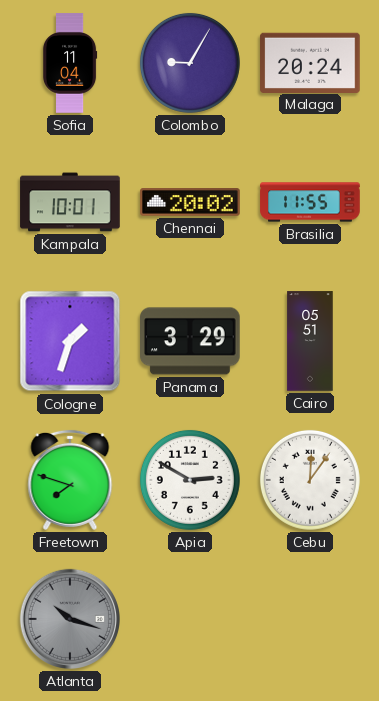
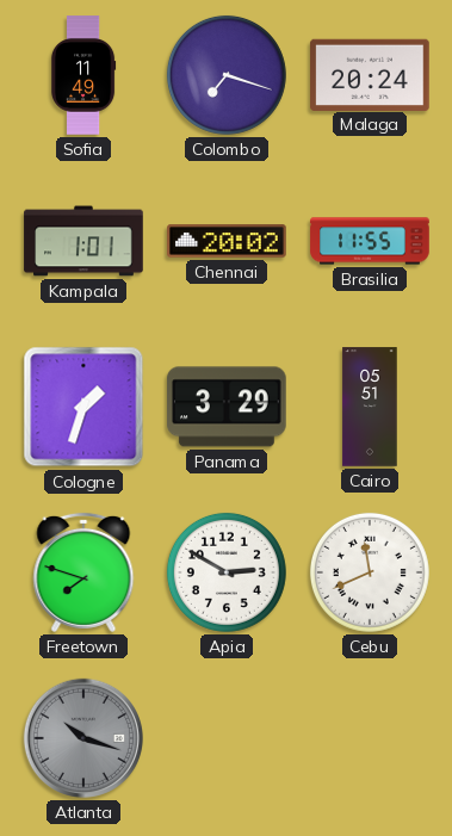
Sofia: 11:04 -> 11:49
Colombo: 9:05 -> 7:18
Kampala: 10:01 -> 1:01
Cebu: 12:06 -> 11:41
